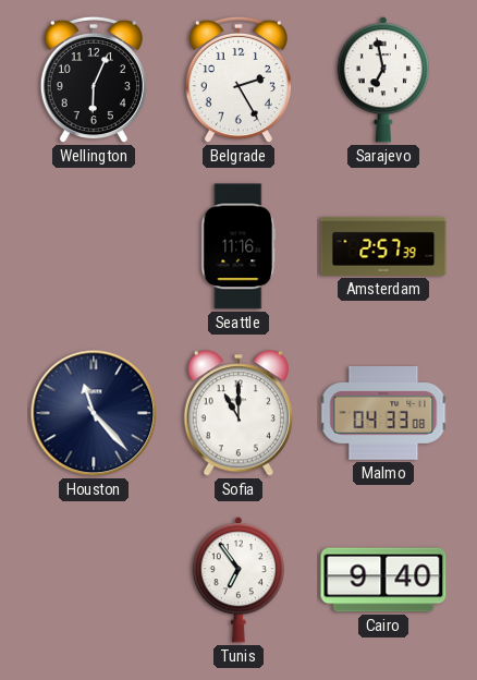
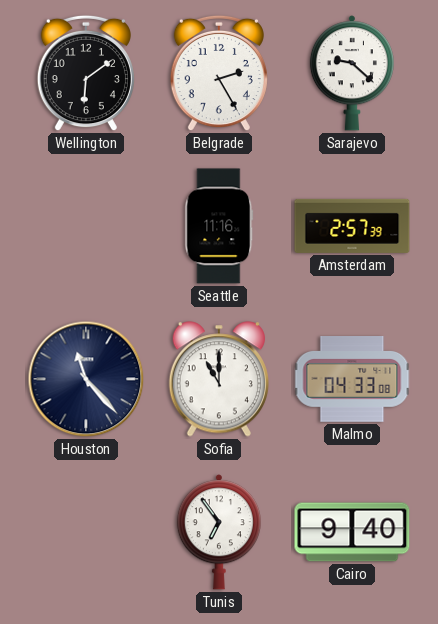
Wellington: 6:04 -> 6:09
Sarajevo: 6:58 -> 9:22
